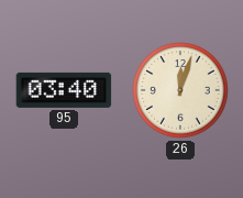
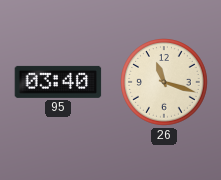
26: 12:03 -> 11:18
